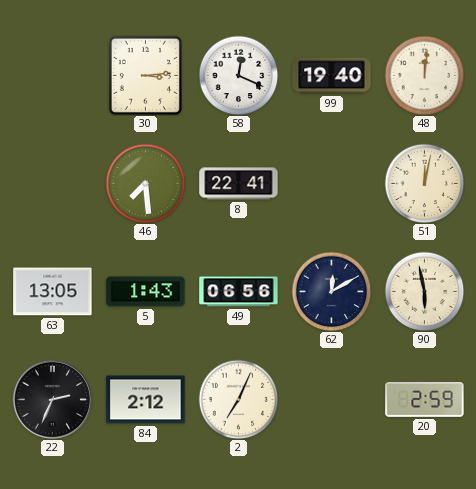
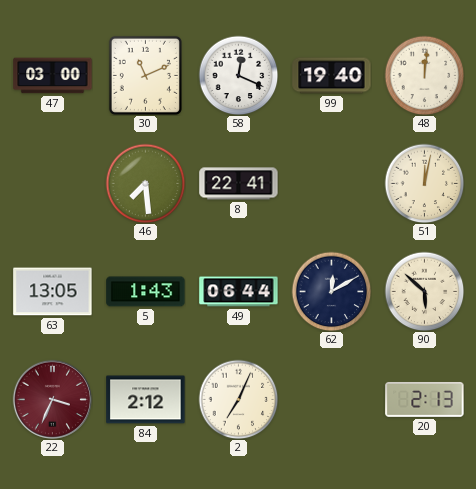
47: none -> 03:00
30: 3:14 -> 11:11
49: 06:56 -> 06:44
90: 5:58 -> 5:52
22: 2:34 -> 3:34
22 dial: black -> burgundy
20: 2:59 -> 2:13
